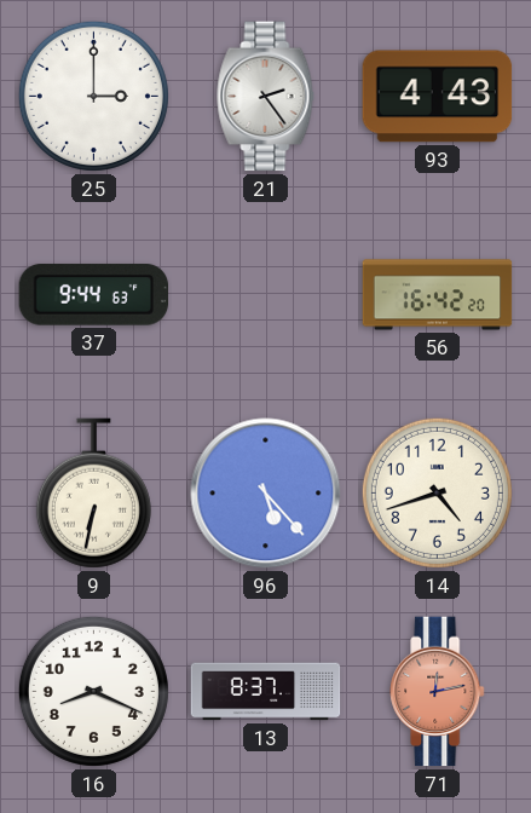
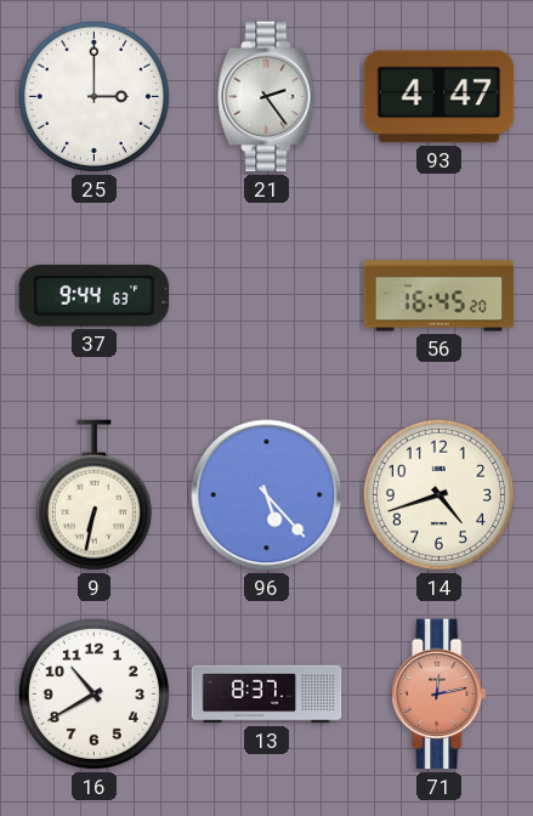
93: 4:43 -> 4:47
56: 16:42 -> 16:45
16: 8:19 -> 10:40
